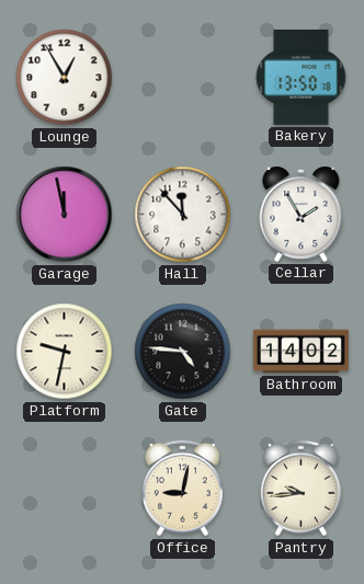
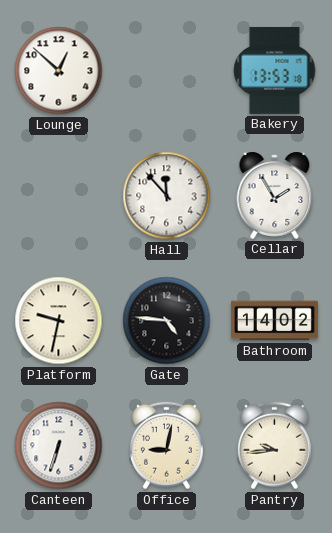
Lounge: 12:55 -> 12:52
Bakery: 13:50 -> 13:53
Garage: 11:58 -> none
Canteen: none -> 6:33
